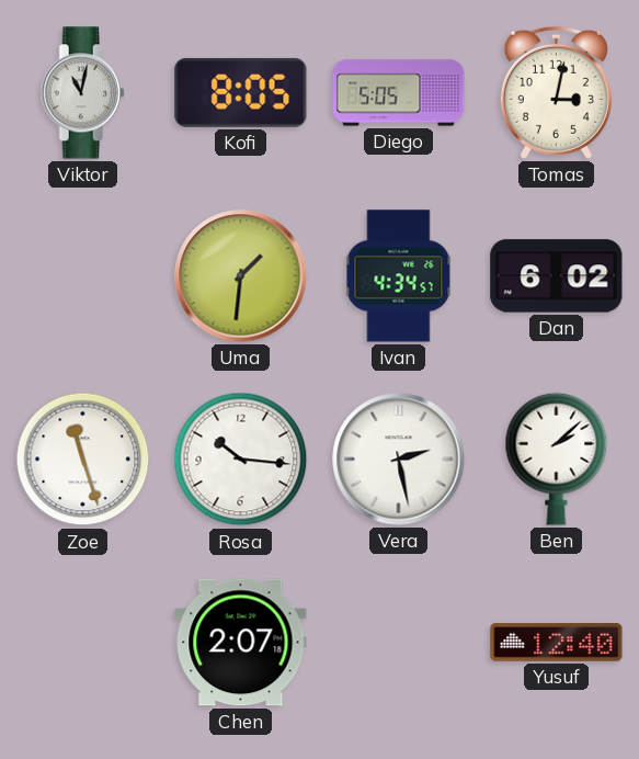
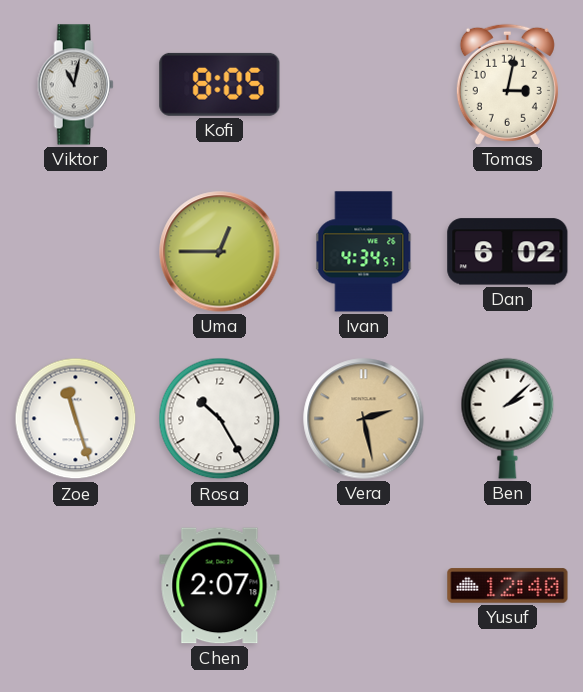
Diego: 5:05 -> none
Uma: 1:31 -> 12:45
Rosa: 10:16 -> 10:25
Vera dial: white -> champagne
